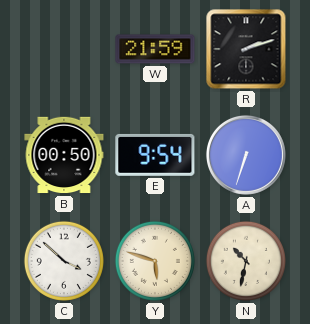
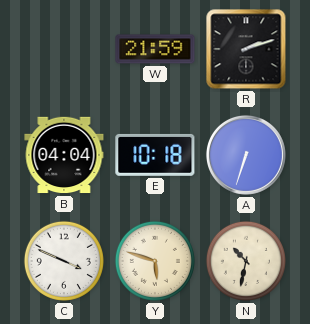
B: 00:50 -> 04:04
E: 9:54 -> 10:18
C: 3:52 -> 3:49
